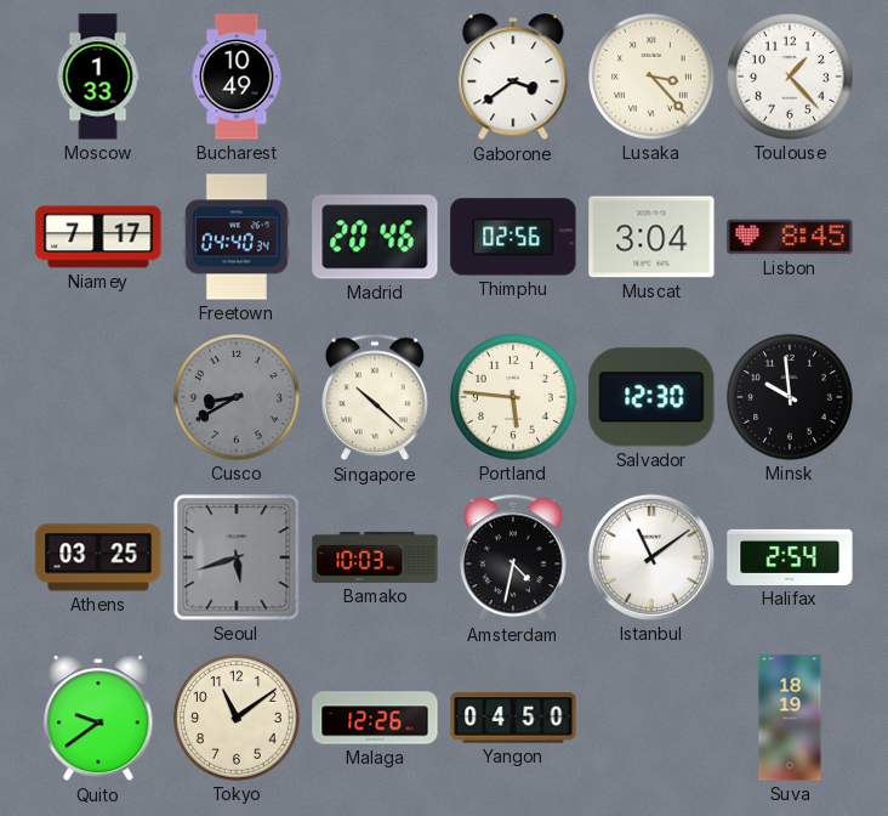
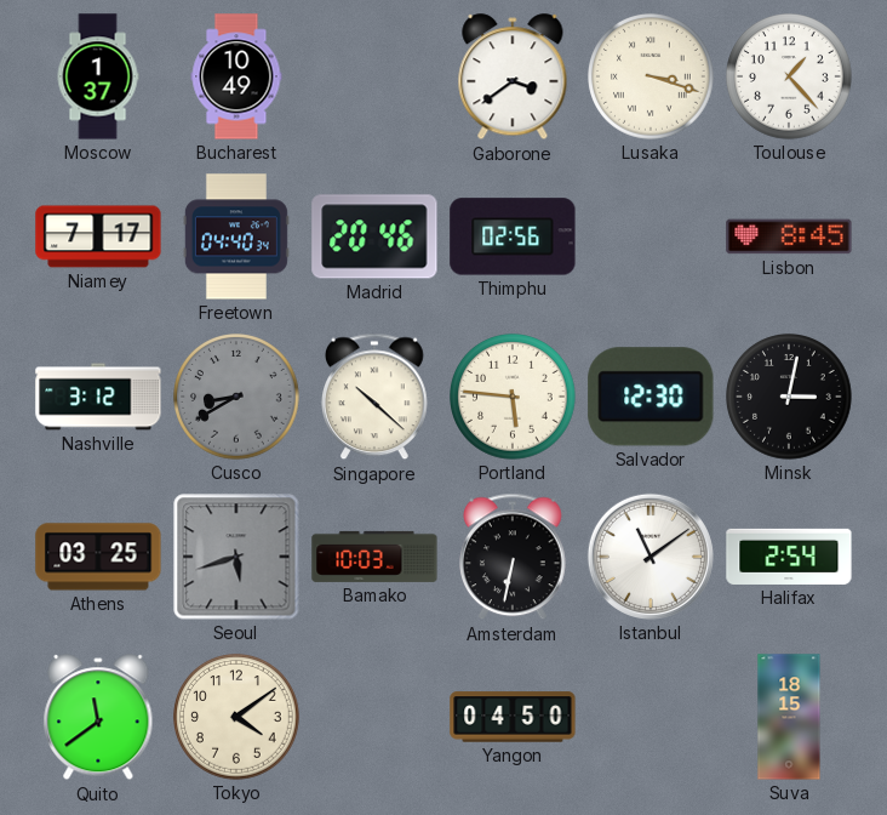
Moscow: 1:33 -> 1:37
Lusaka: 3:23 -> 3:18
Muscat: 3:04 -> none
Nashville: none -> 3:12
Minsk: 9:59 -> 3:02
Amsterdam: 4:32 -> 6:32
Quito: 9:39 -> 11:39
Tokyo: 11:09 -> 4:09
Malaga: 12:26 -> none
Suva: 18:19 -> 18:15
